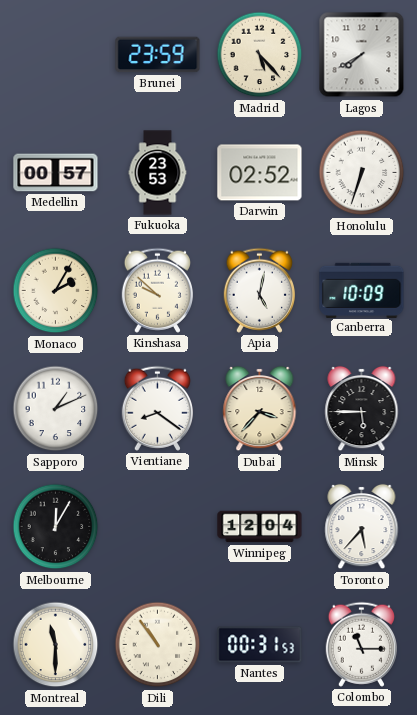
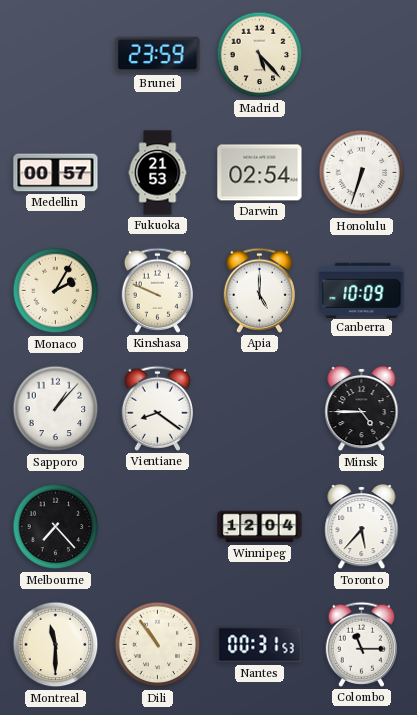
Lagos: 7:40 -> none
Fukuoka: 23:53 -> 21:53
Darwin: 02:52 -> 02:54
Kinshasa: 9:52 -> 9:49
Apia: 5:02 -> 5:00
Sapporo: 1:11 -> 1:07
Dubai: 3:37 -> none
Minsk: 5:45 -> 4:45
Melbourne: 12:05 -> 7:23
